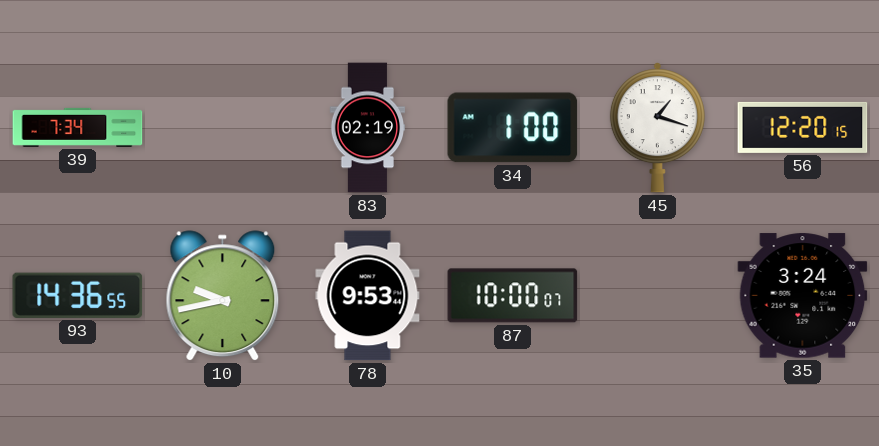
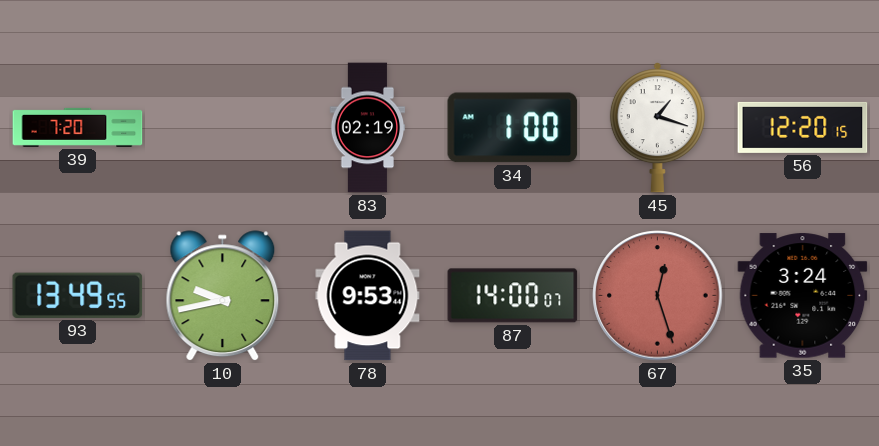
39: 7:34 -> 7:20
93: 14:36 -> 13:49
87: 10:00 -> 14:00
67: none -> 12:27
